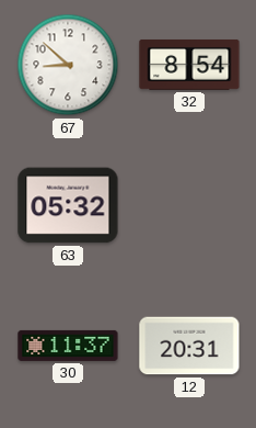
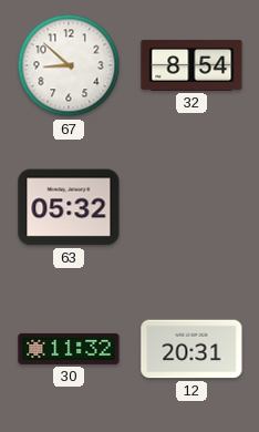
30: 11:37 -> 11:32
